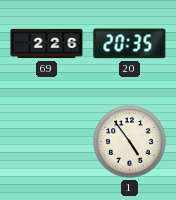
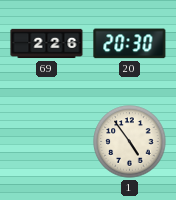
20: 20:35 -> 20:30
